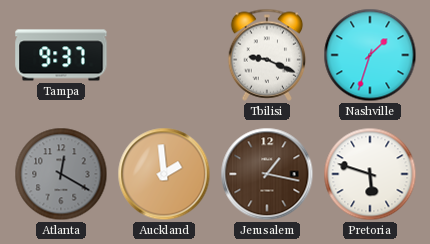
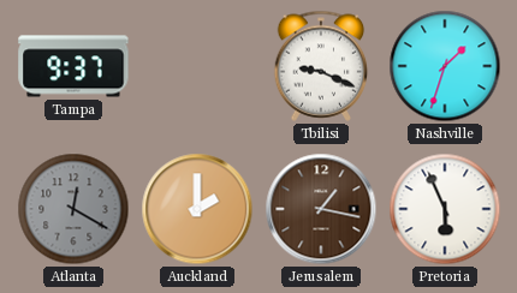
Auckland: 1:59 -> 2:00
Pretoria: 5:48 -> 5:56
